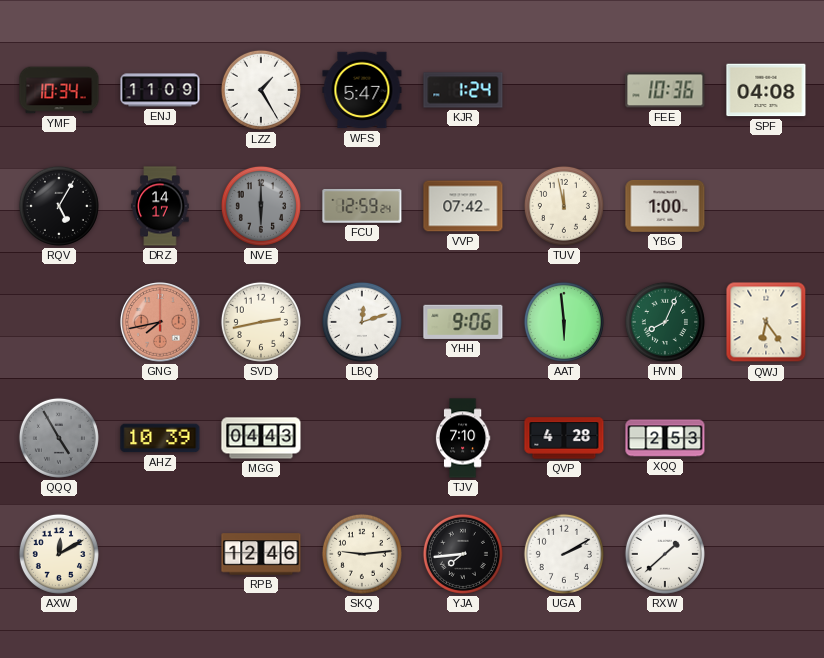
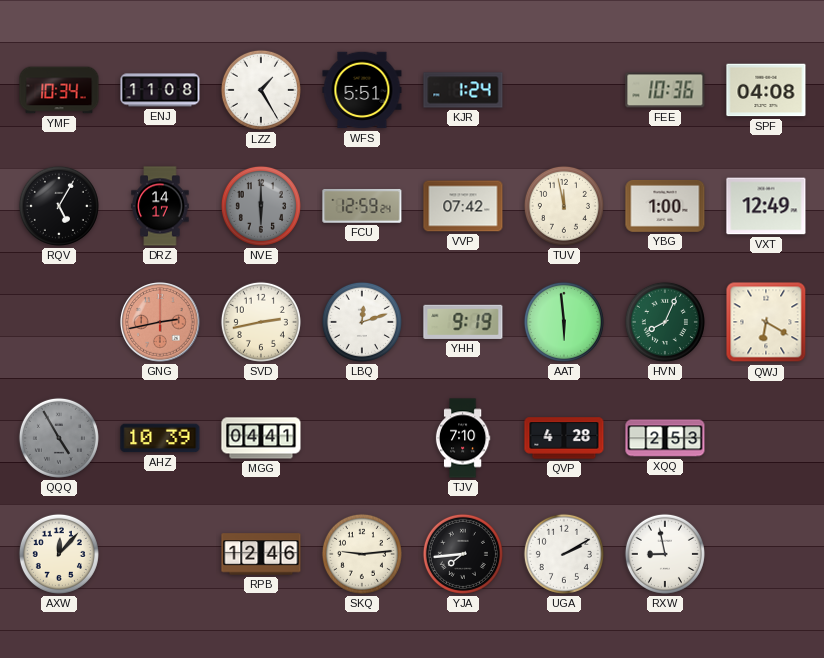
ENJ: 11:09 -> 11:08
WFS: 5:47 -> 5:51
VXT: none -> 12:49
GNG: 7:43 -> 2:43
YHH: 9:06 -> 9:19
QWJ: 6:24 -> 6:20
MGG: 04:43 -> 04:41
AXW: 12:10 -> 12:07
RXW: 1:38 -> 8:58
